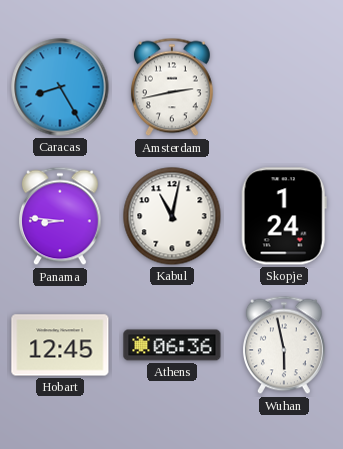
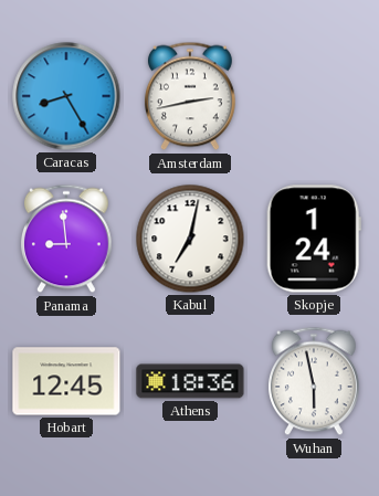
Panama: 8:46 -> 8:59
Kabul: 11:02 -> 7:02
Athens: 06:36 -> 18:36
